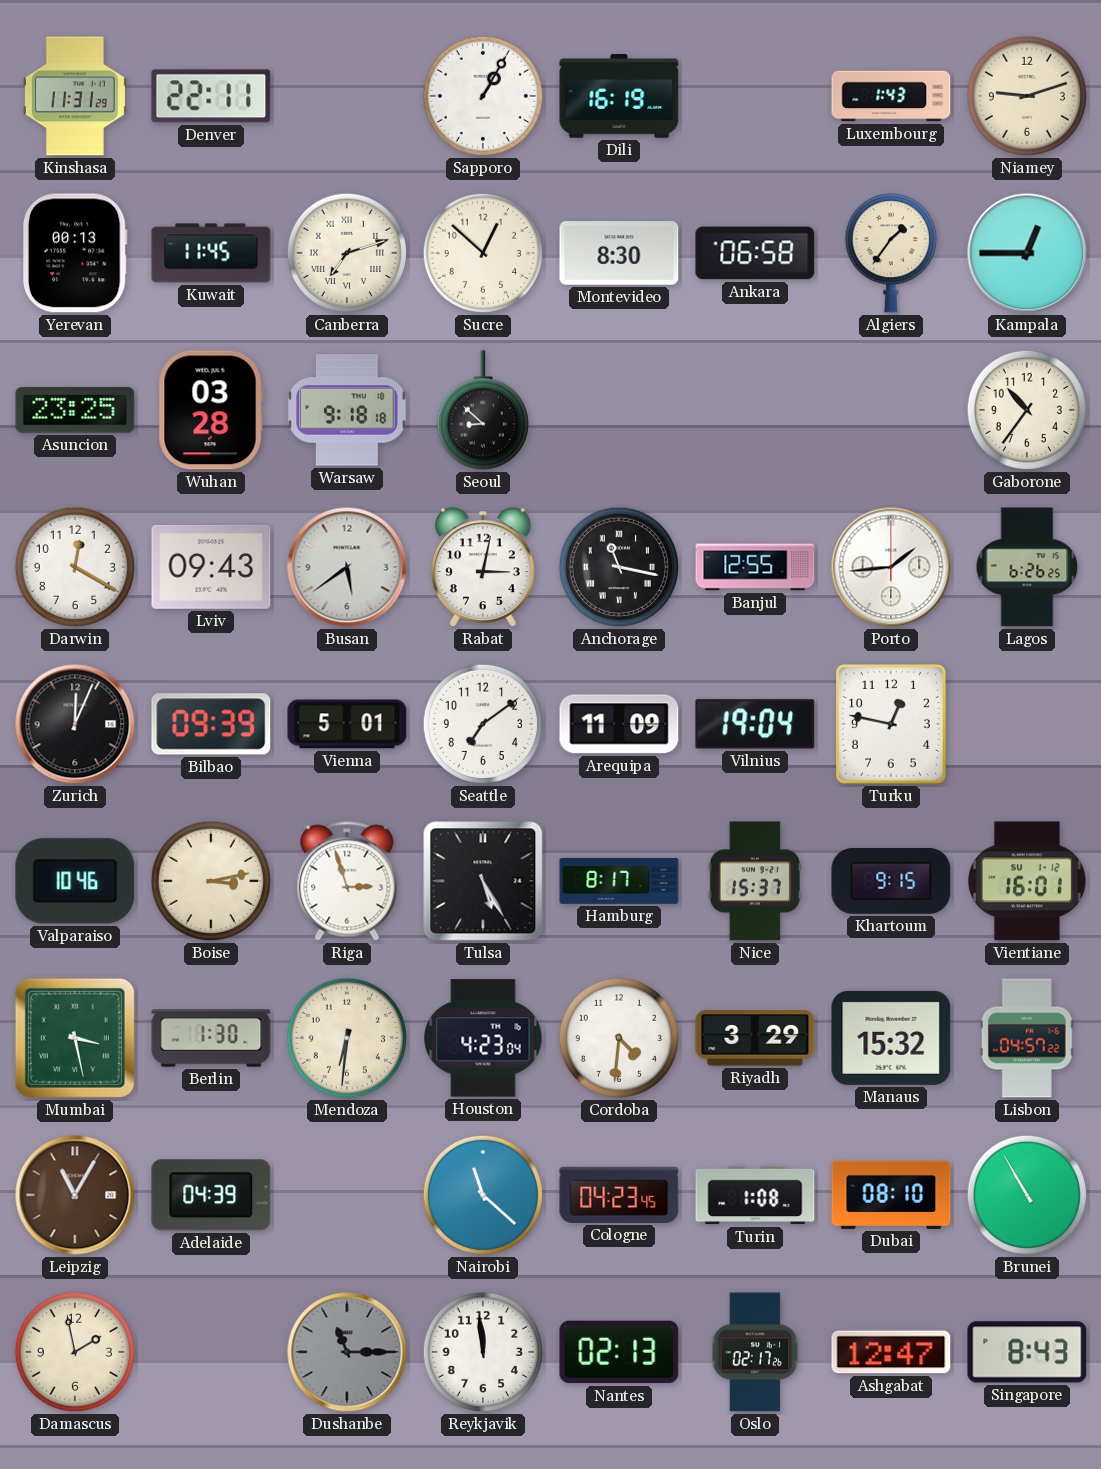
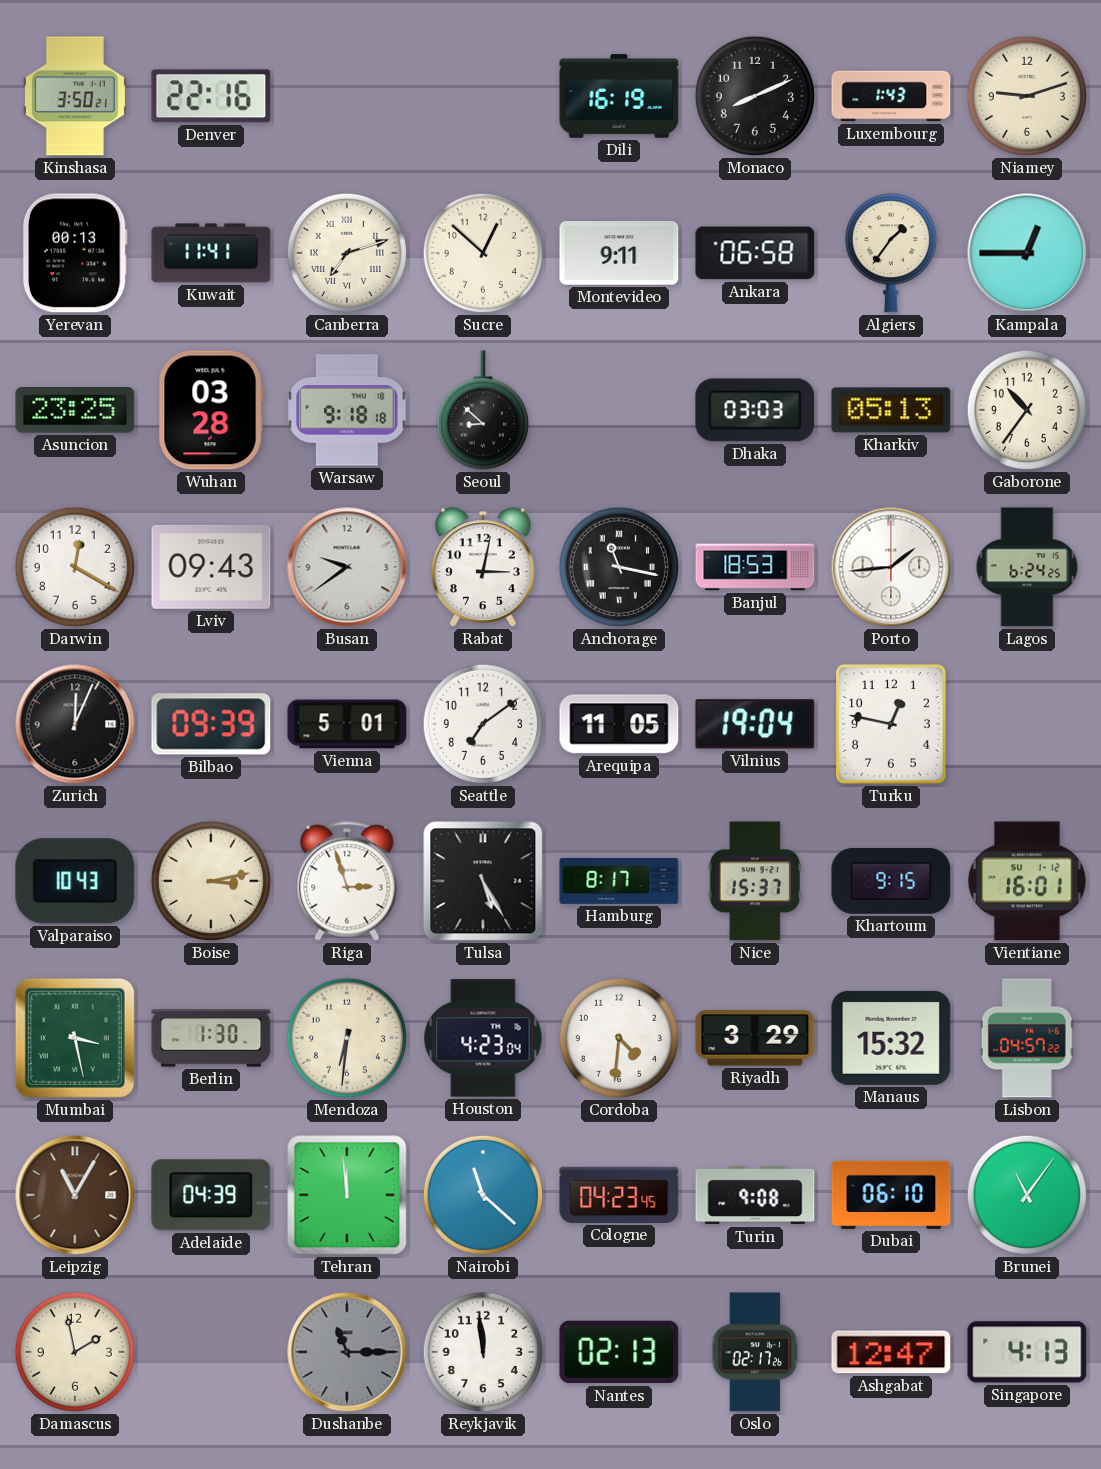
Kinshasa: 11:31 -> 3:50
Denver: 22:11 -> 22:16
Sapporo: 1:05 -> none
Monaco: none -> 8:11
Kuwait: 11:45 -> 11:41
Montevideo: 8:30 -> 9:11
Dhaka: none -> 03:03
Kharkiv: none -> 05:13
Busan: 5:39 -> 9:39
Banjul: 12:55 -> 18:53
Lagos: 6:26 -> 6:24
Arequipa: 11:09 -> 11:05
Valparaiso: 10:46 -> 10:43
Tehran: none -> 11:59
Turin: 1:08 -> 9:08
Dubai: 08:10 -> 06:10
Brunei: 10:55 -> 11:06
Singapore: 8:43 -> 4:13
